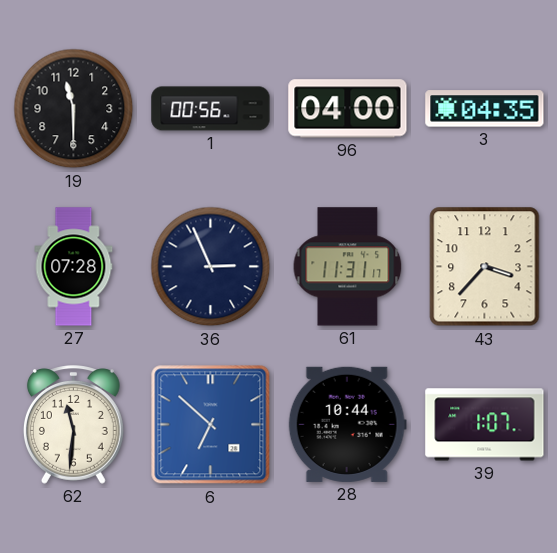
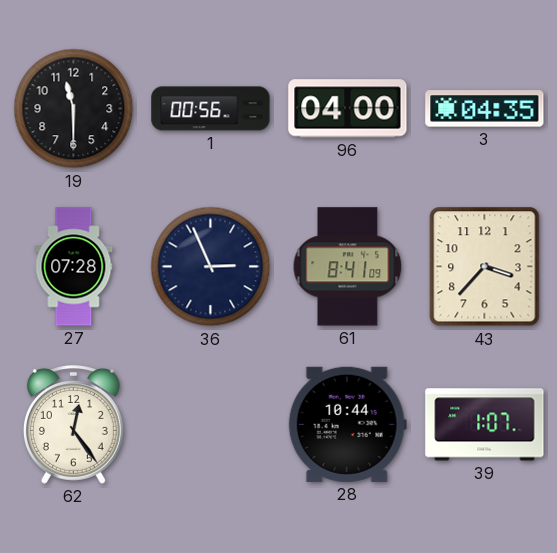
61: 11:31 -> 8:41
62: 11:31 -> 12:24
6: 6:52 -> none
